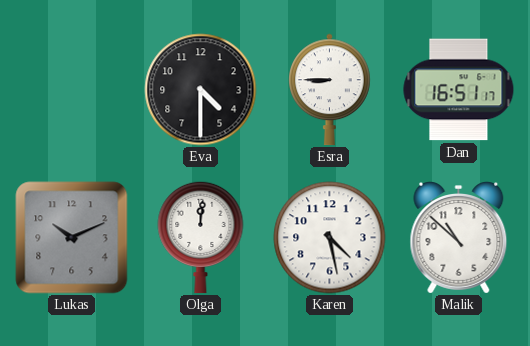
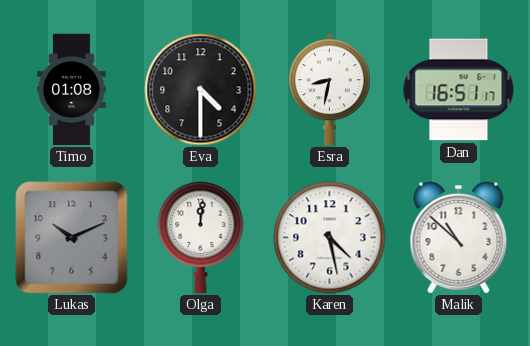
Timo: none -> 01:08
Esra: 8:45 -> 8:32
